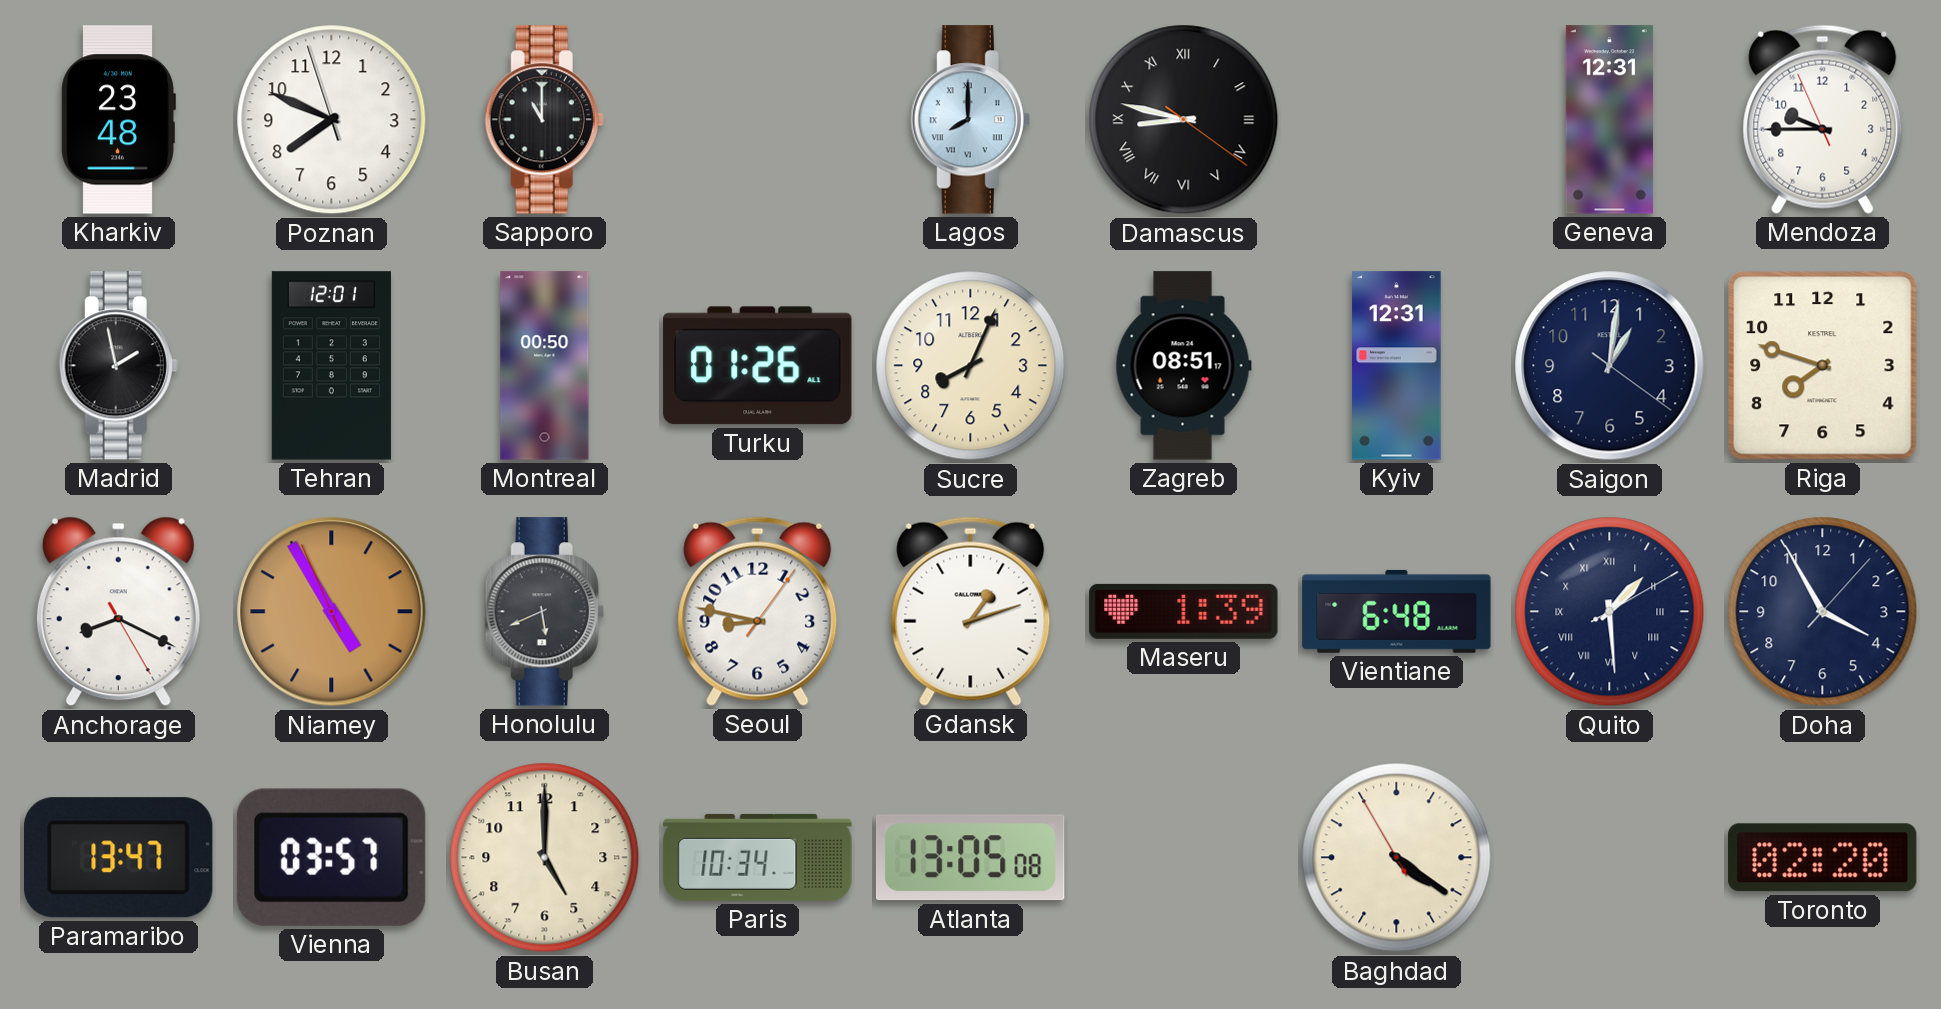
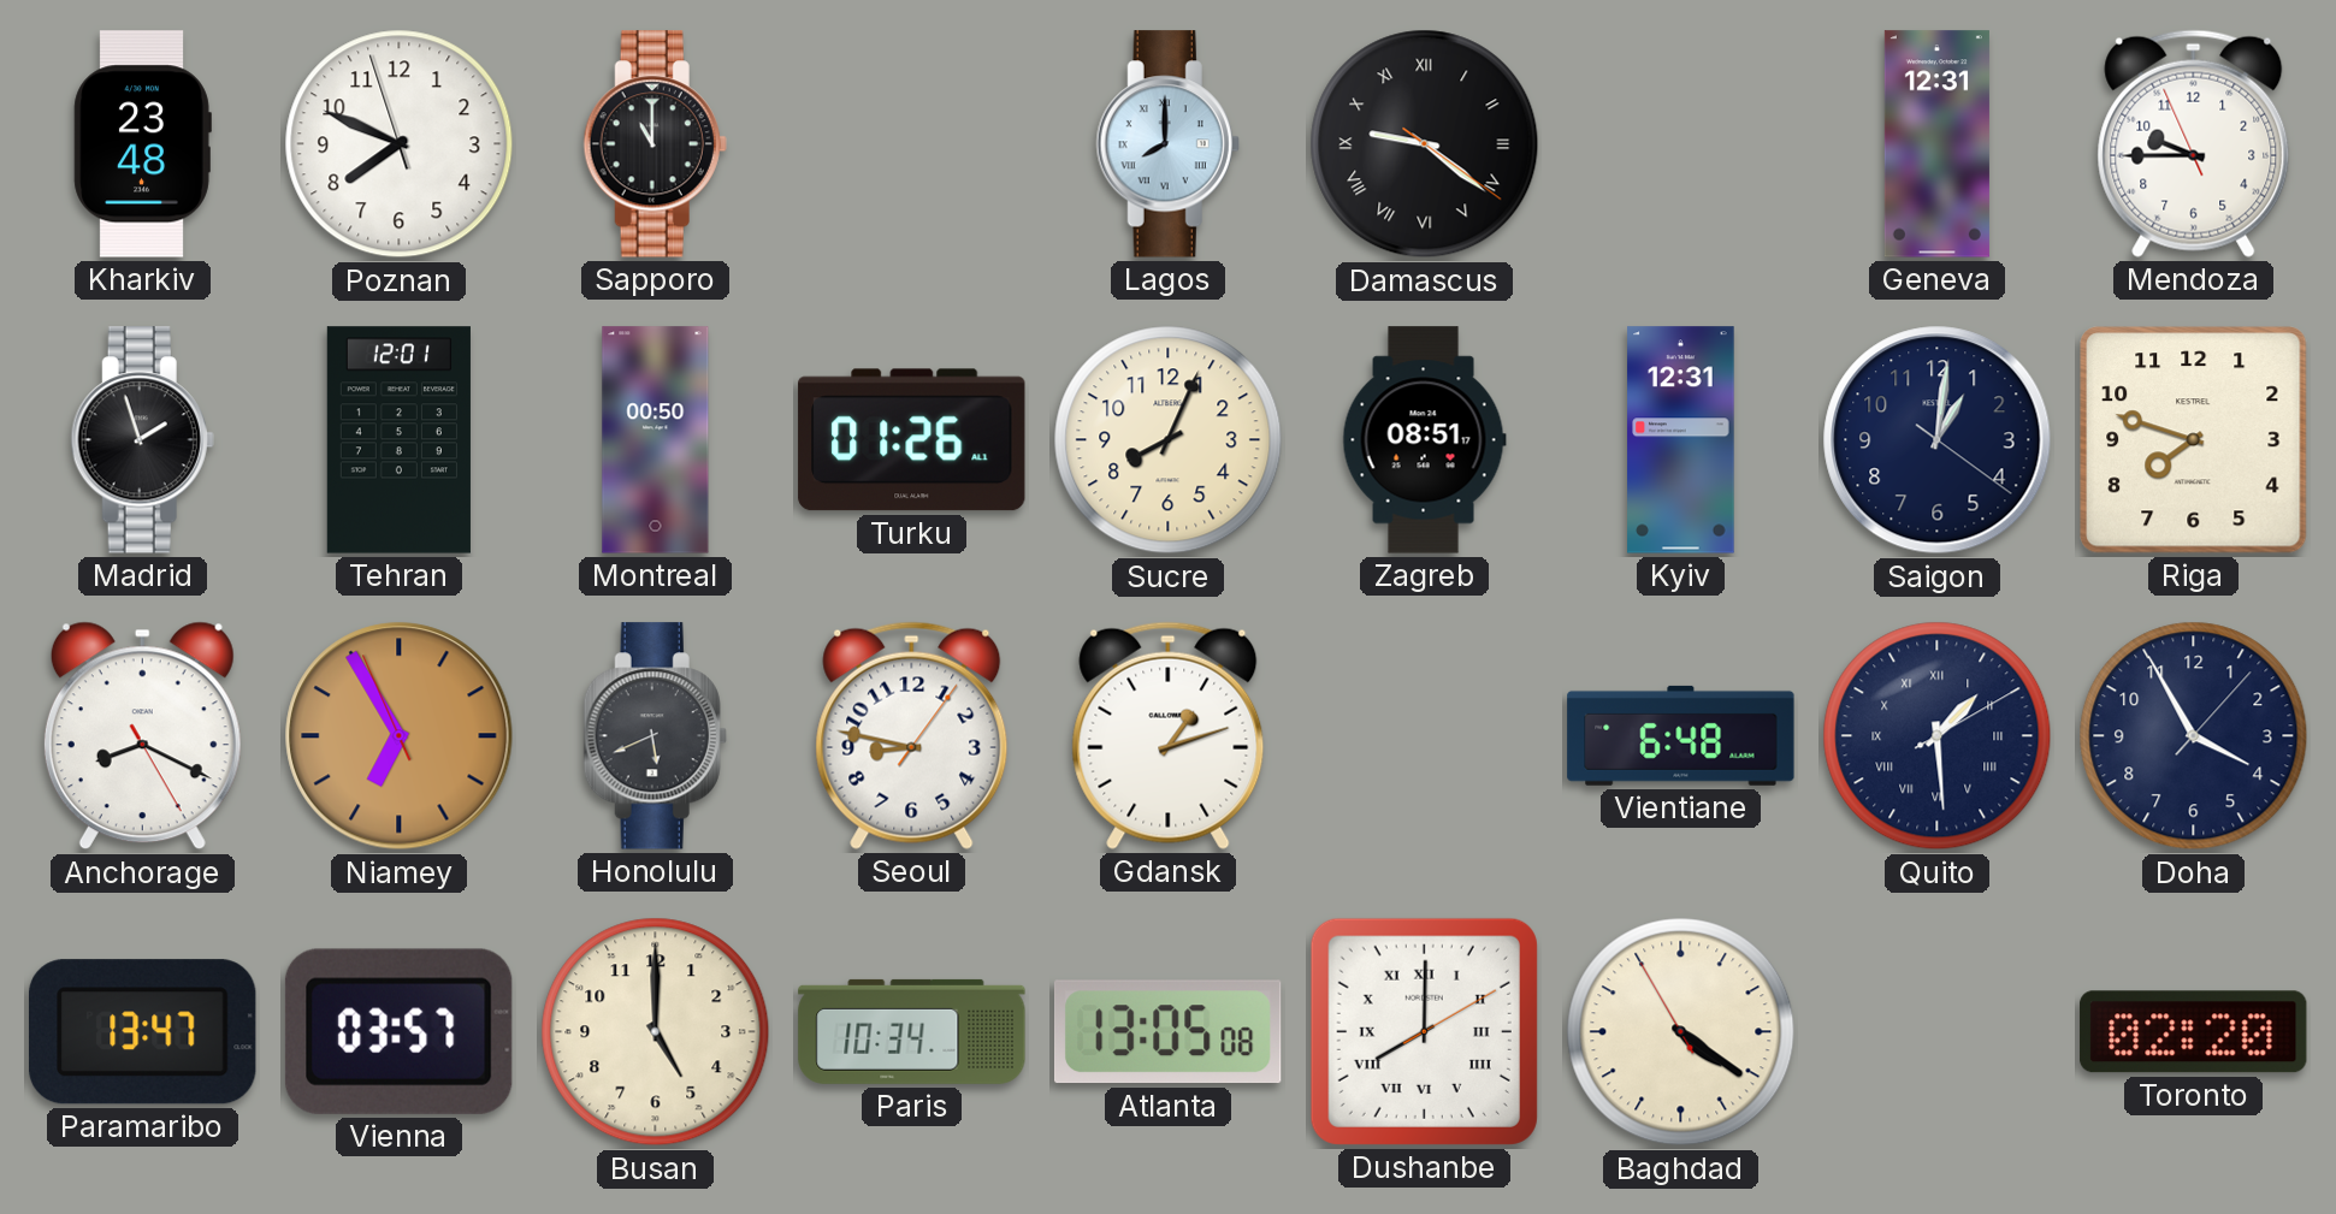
Damascus: 8:47 -> 9:21
Madrid: 1:58 -> 1:57
Niamey: 4:54 -> 6:54
Maseru: 1:39 -> none
Dushanbe: none -> 8:00
